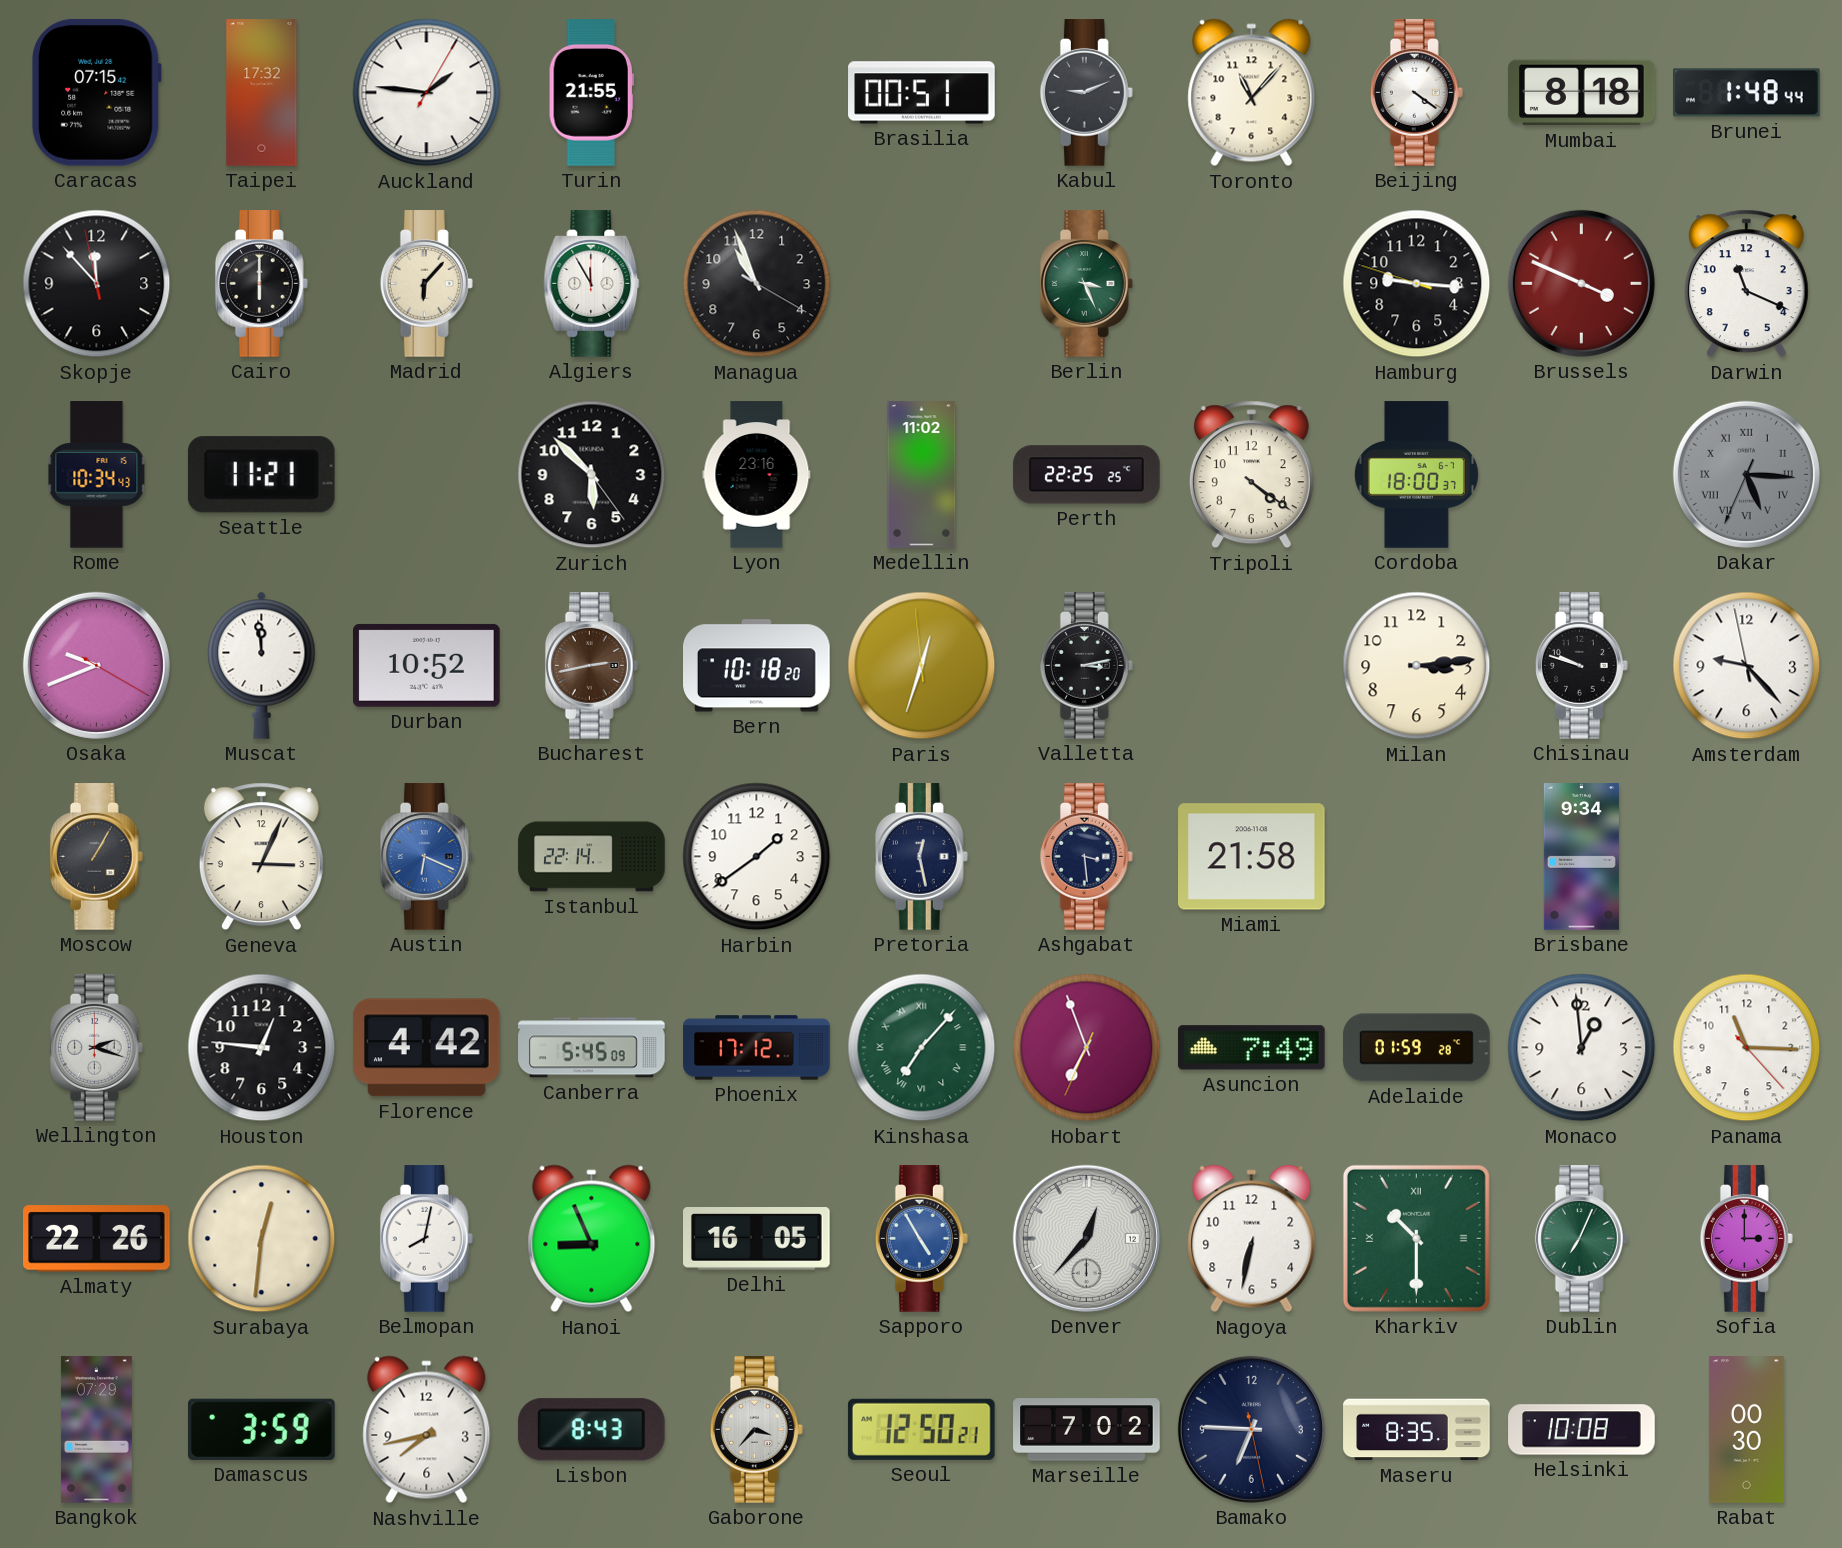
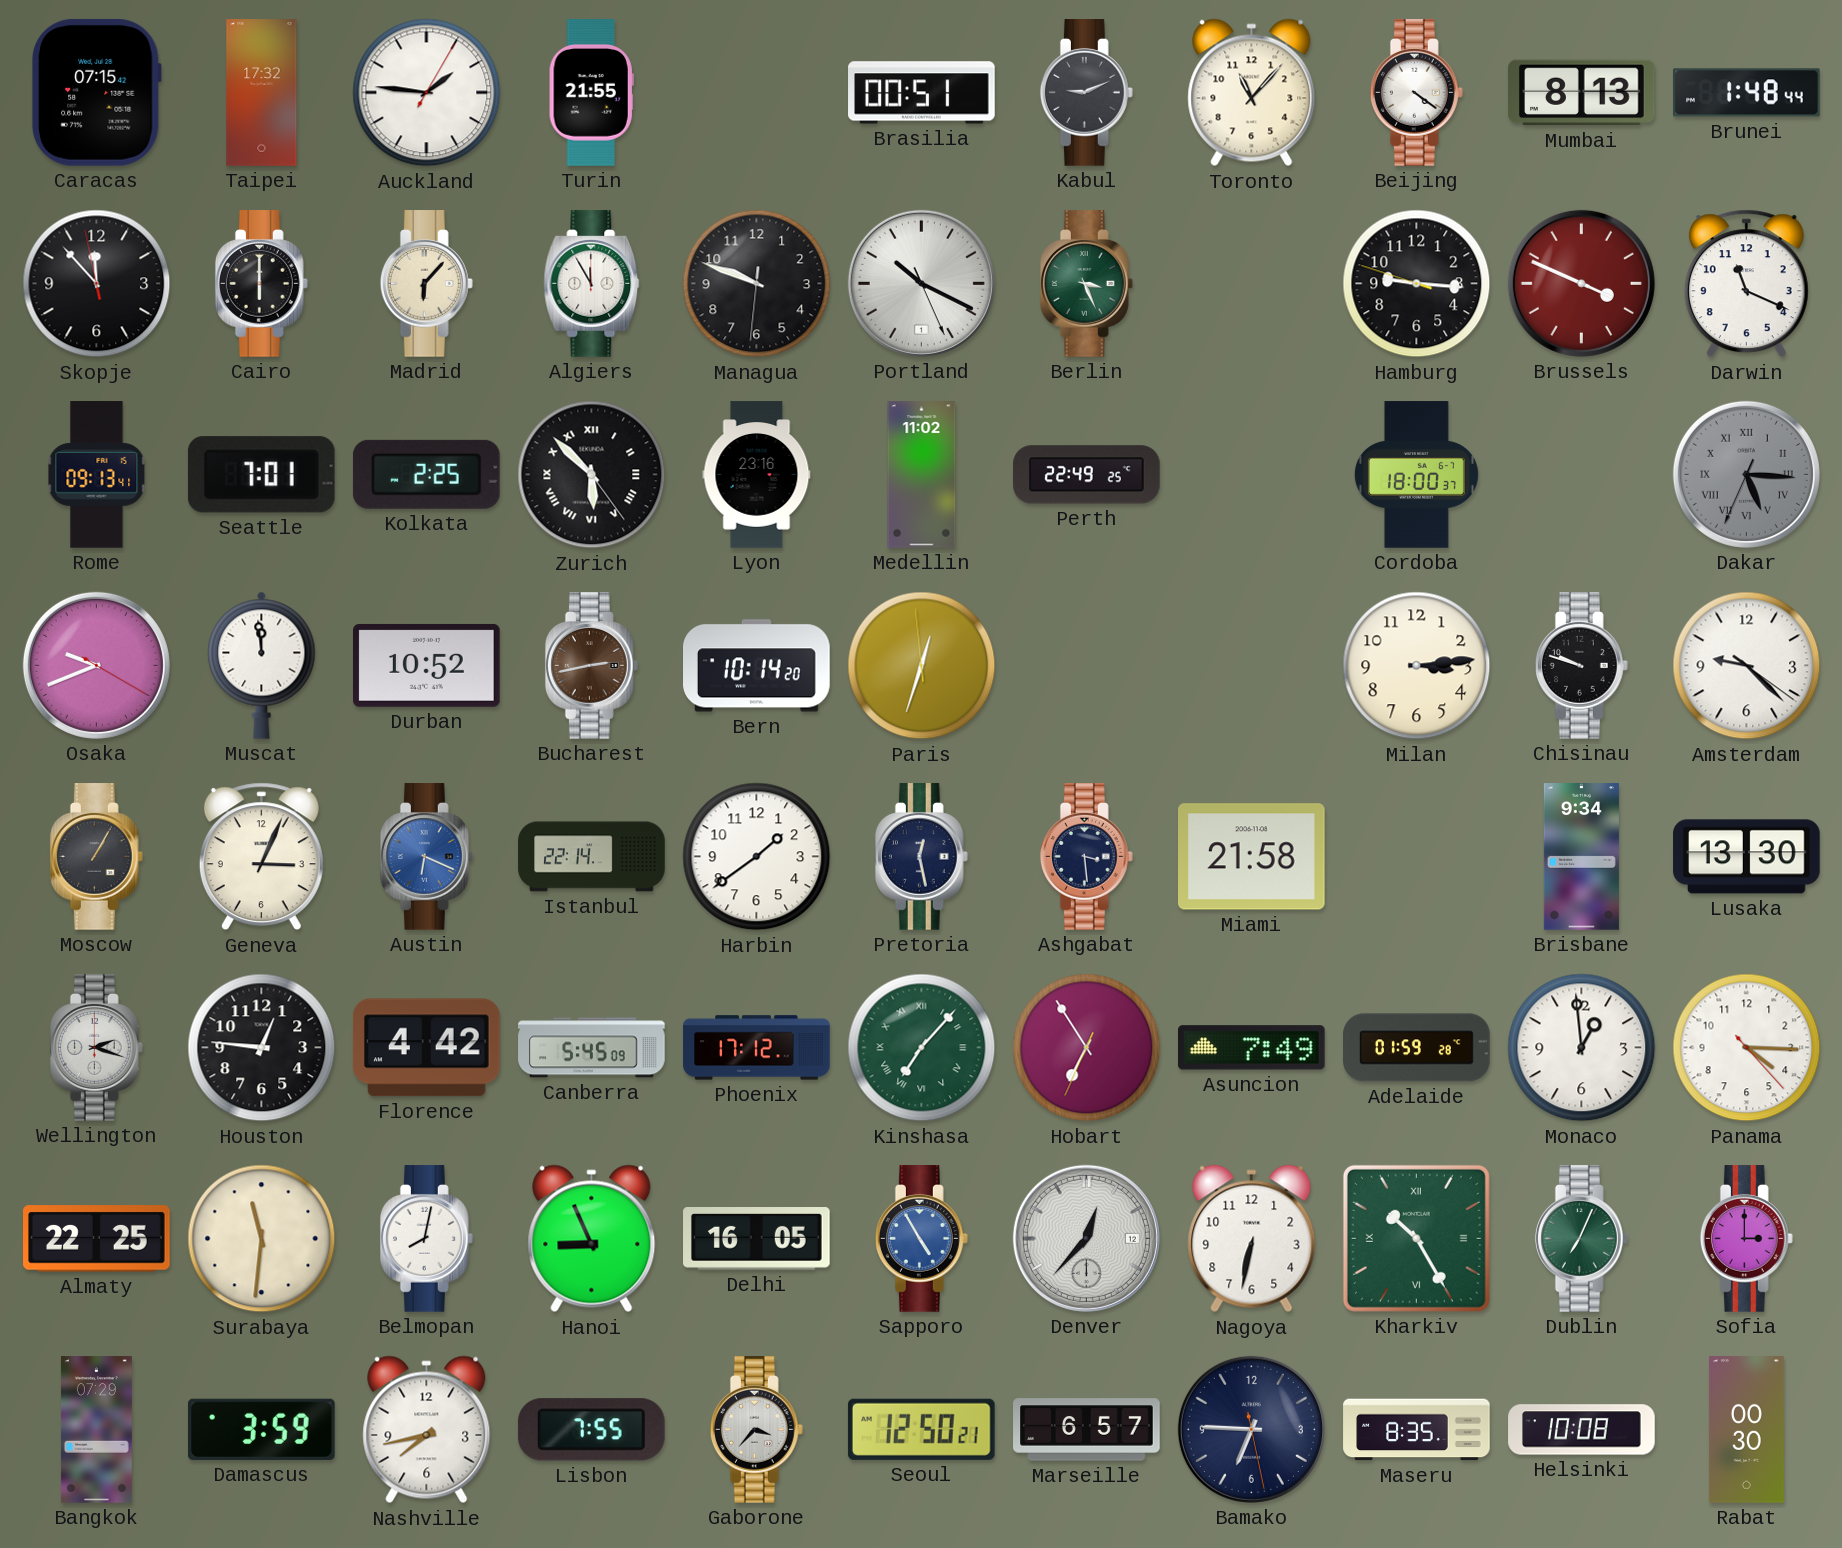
Mumbai: 8:18 -> 8:13
Managua: 10:56 -> 9:48
Portland: none -> 10:19
Rome: 10:34 -> 09:13
Seattle: 11:21 -> 7:01
Kolkata: none -> 2:25
Zurich numerals: Arabic -> Roman
Perth: 22:25 -> 22:49
Tripoli: 4:21 -> none
Bern: 10:18 -> 10:14
Valletta: 3:13 -> none
Amsterdam: 9:22:58 -> 9:22:21
Lusaka: none -> 13:30
Hobart: 6:56 -> 6:54
Panama: 11:15 -> 4:15
Almaty: 22:26 -> 22:25
Surabaya: 12:31 -> 11:31
Kharkiv: 10:30 -> 10:25
Lisbon: 8:43 -> 7:55
Marseille: 7:02 -> 6:57
